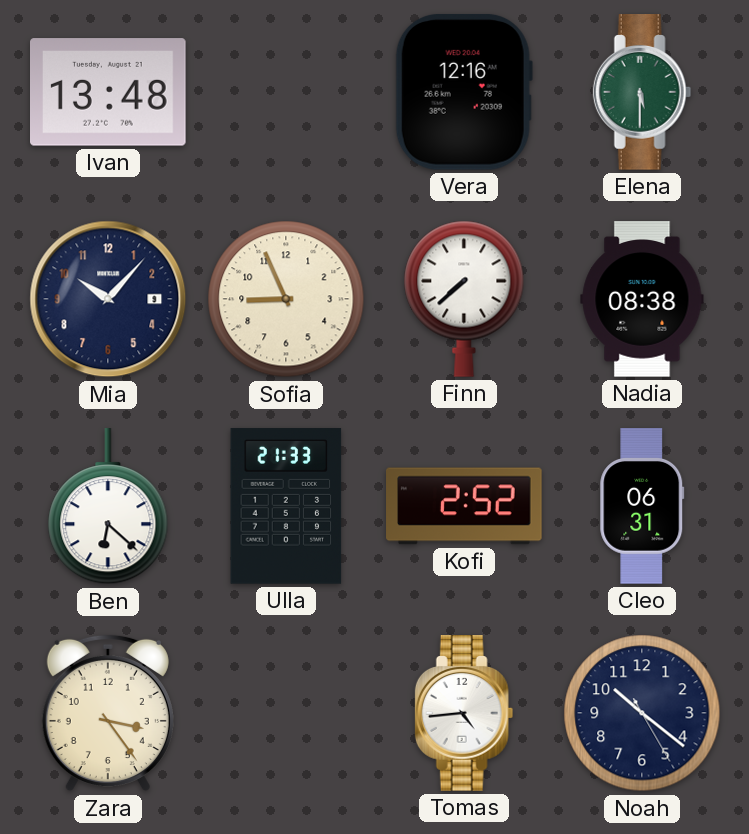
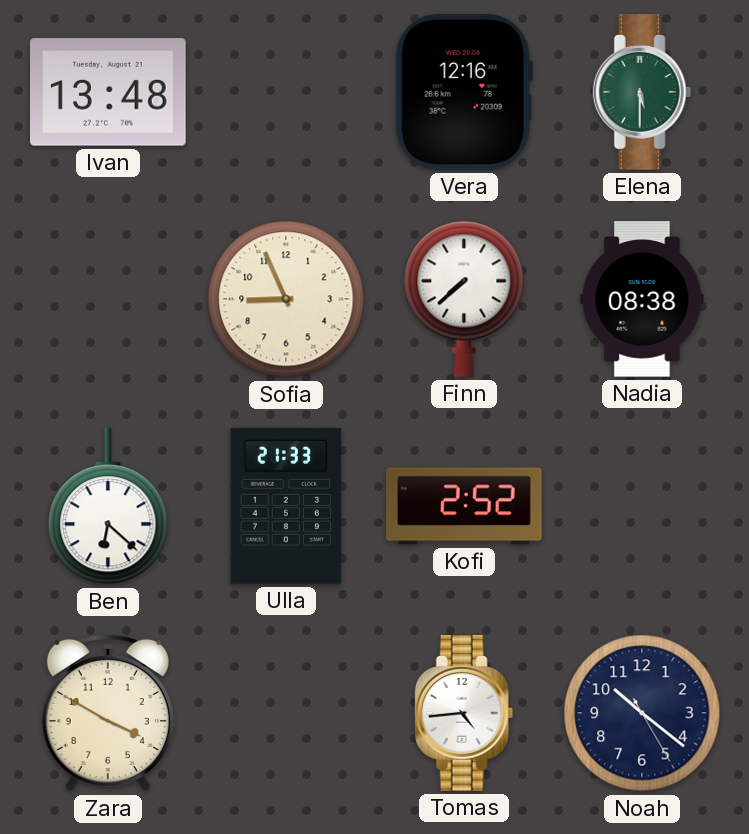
Mia: 10:07 -> none
Cleo: 06:31 -> none
Zara: 3:24 -> 3:50
